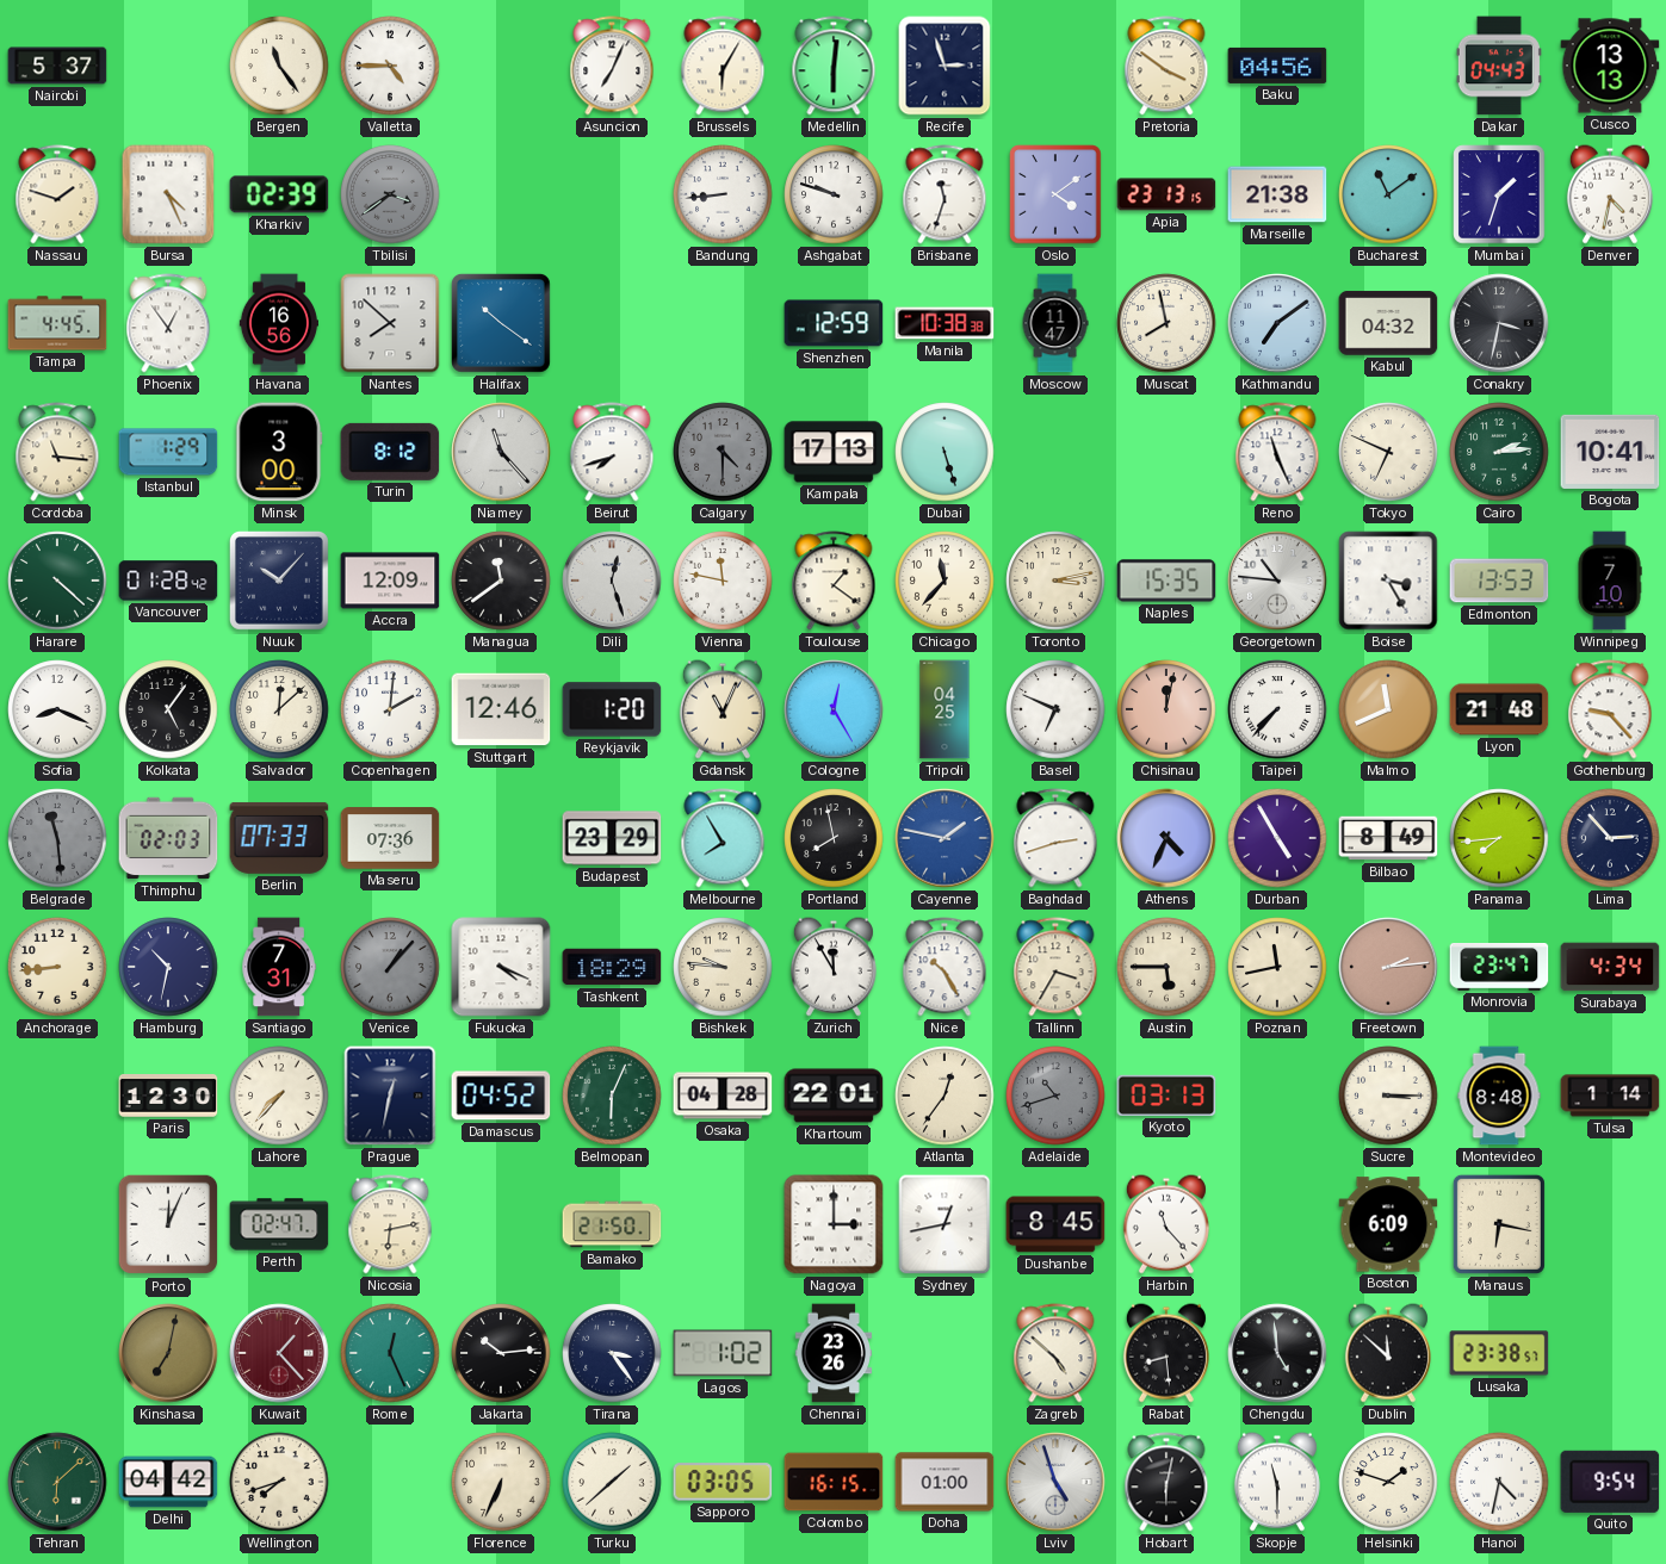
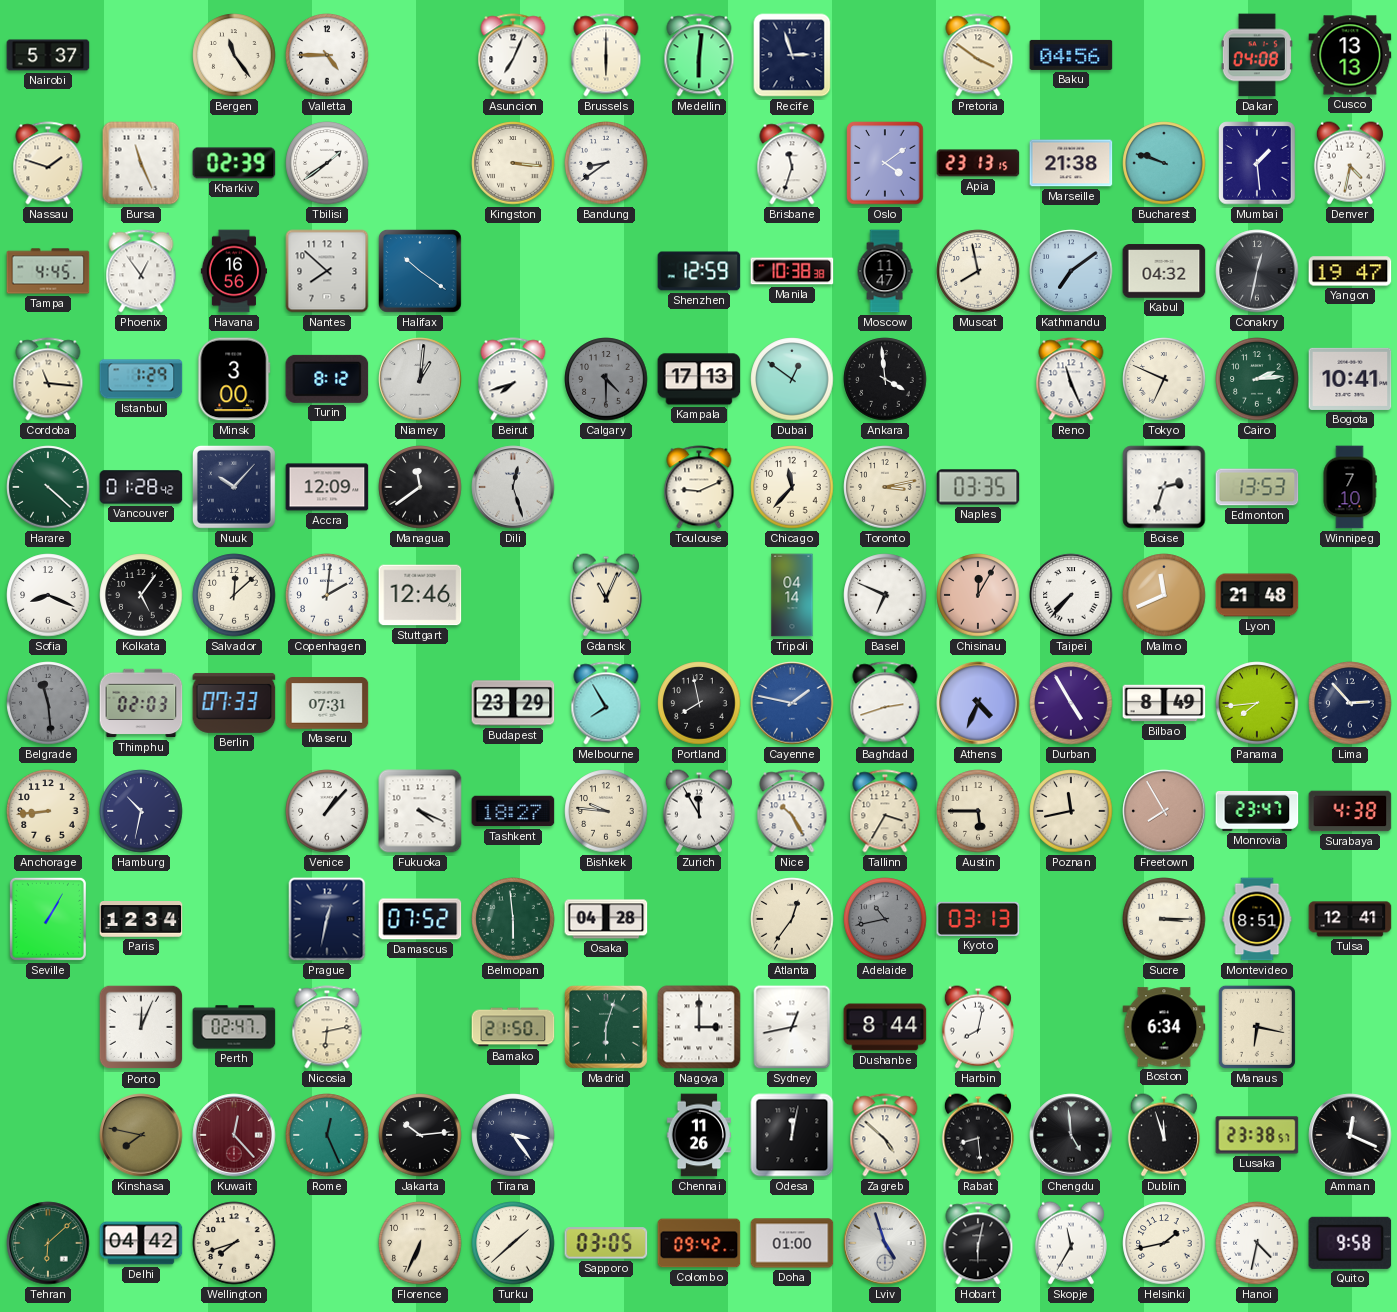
Brussels: 6:05 -> 6:00
Dakar: 04:43 -> 04:08
Bursa: 4:26 -> 11:26
Tbilisi: 3:39 -> 1:39
Tbilisi dial: grey -> white
Kingston: none -> 3:16
Bandung: 8:44 -> 8:39
Ashgabat: 9:48 -> none
Bucharest: 11:09 -> 9:48
Mumbai: 1:33 -> 1:29
Conakry: 3:32 -> 12:32
Yangon: none -> 19:47
Niamey: 11:23 -> 1:01
Dubai: 5:27 -> 12:51
Ankara: none -> 3:59
Vienna: 11:47 -> none
Toulouse: 1:21 -> 9:11
Naples: 15:35 -> 03:35
Georgetown: 10:46 -> none
Boise: 3:25 -> 2:33
Reykjavik: 1:20 -> none
Cologne: 12:25 -> none
Tripoli: 04:25 -> 04:14
Chisinau: 12:02 -> 12:05
Gothenburg: 9:23 -> none
Maseru: 07:36 -> 07:31
Santiago: 7:31 -> none
Venice dial: grey -> white
Tashkent: 18:29 -> 18:27
Freetown: 2:14 -> 7:55
Surabaya: 4:34 -> 4:38
Seville: none -> 1:05
Paris: 12:30 -> 12:34
Lahore: 7:37 -> none
Damascus: 04:52 -> 07:52
Belmopan: 6:04 -> 5:59
Khartoum: 22:01 -> none
Adelaide: 10:42 -> 10:43
Montevideo: 8:48 -> 8:51
Tulsa: 1:14 -> 12:41
Madrid: none -> 6:03
Dushanbe: 8:45 -> 8:44
Harbin: 11:23 -> 8:02
Boston: 6:09 -> 6:34
Kinshasa: 7:02 -> 7:47
Kuwait: 1:23 -> 12:23
Lagos: 1:02 -> none
Chennai: 23:26 -> 11:26
Odesa: none -> 12:02
Dublin: 11:52 -> 11:57
Amman: none -> 12:19
Colombo: 16:15 -> 09:42
Skopje: 11:30 -> 11:35
Helsinki: 1:48 -> 1:43
Quito: 9:54 -> 9:58
